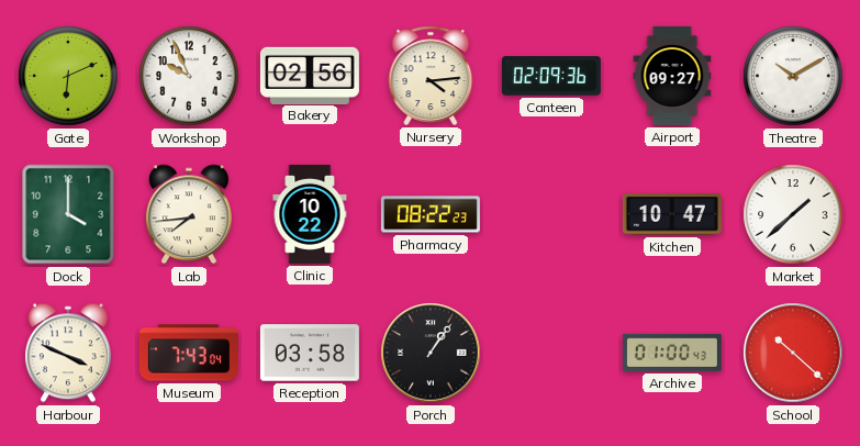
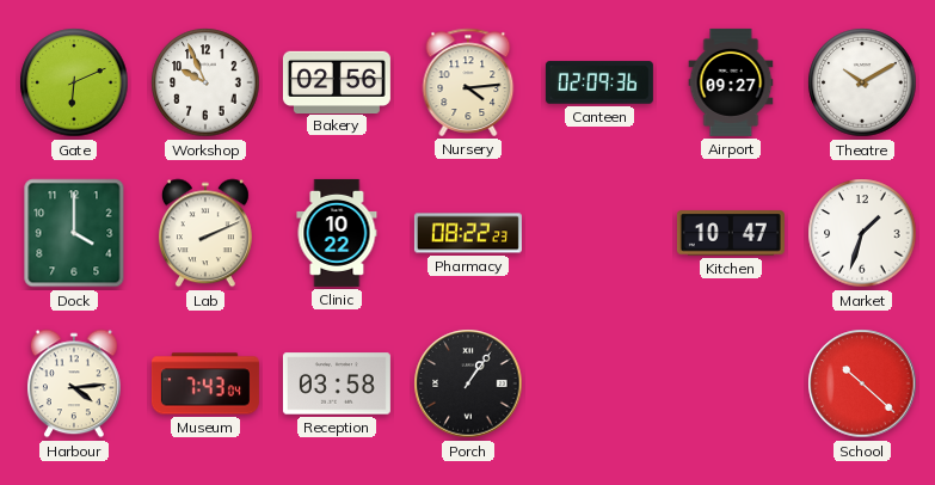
Lab: 7:44 -> 2:11
Market: 1:38 -> 1:33
Harbour: 3:49 -> 4:14
Archive: 01:00 -> none
